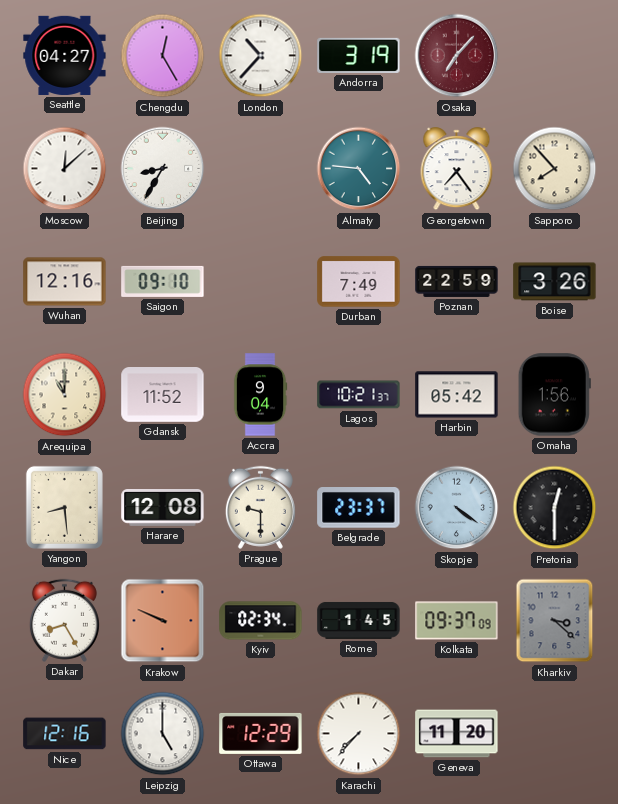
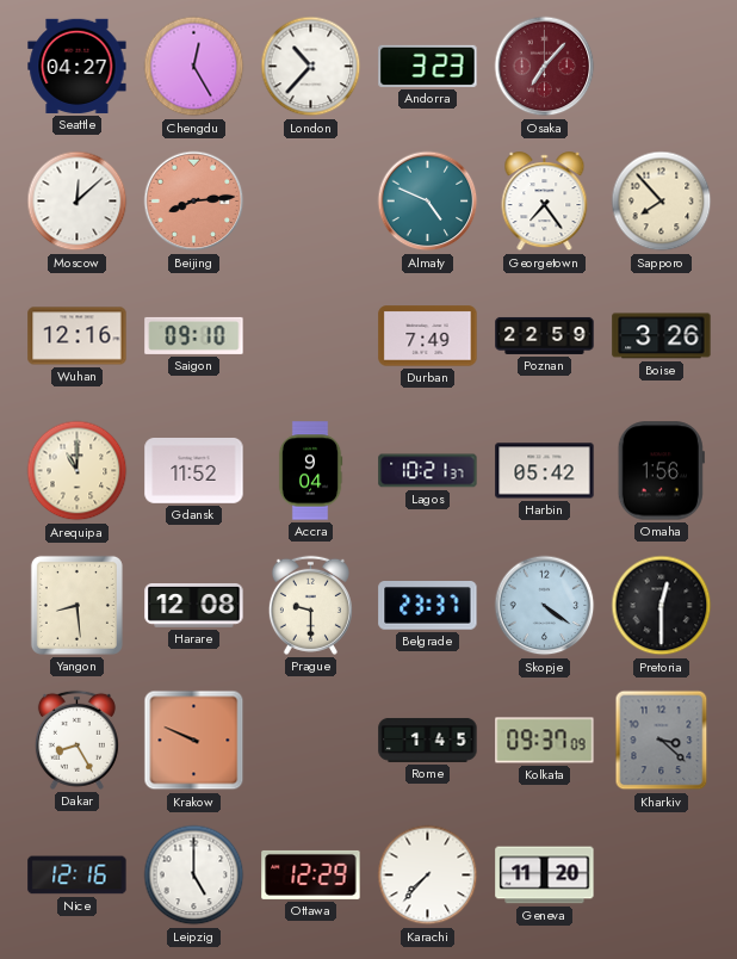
Andorra: 3:19 -> 3:23
Beijing: 8:35 -> 8:14
Beijing dial: white -> salmon
Almaty: 4:46 -> 4:49
Kyiv: 02:34 -> none
